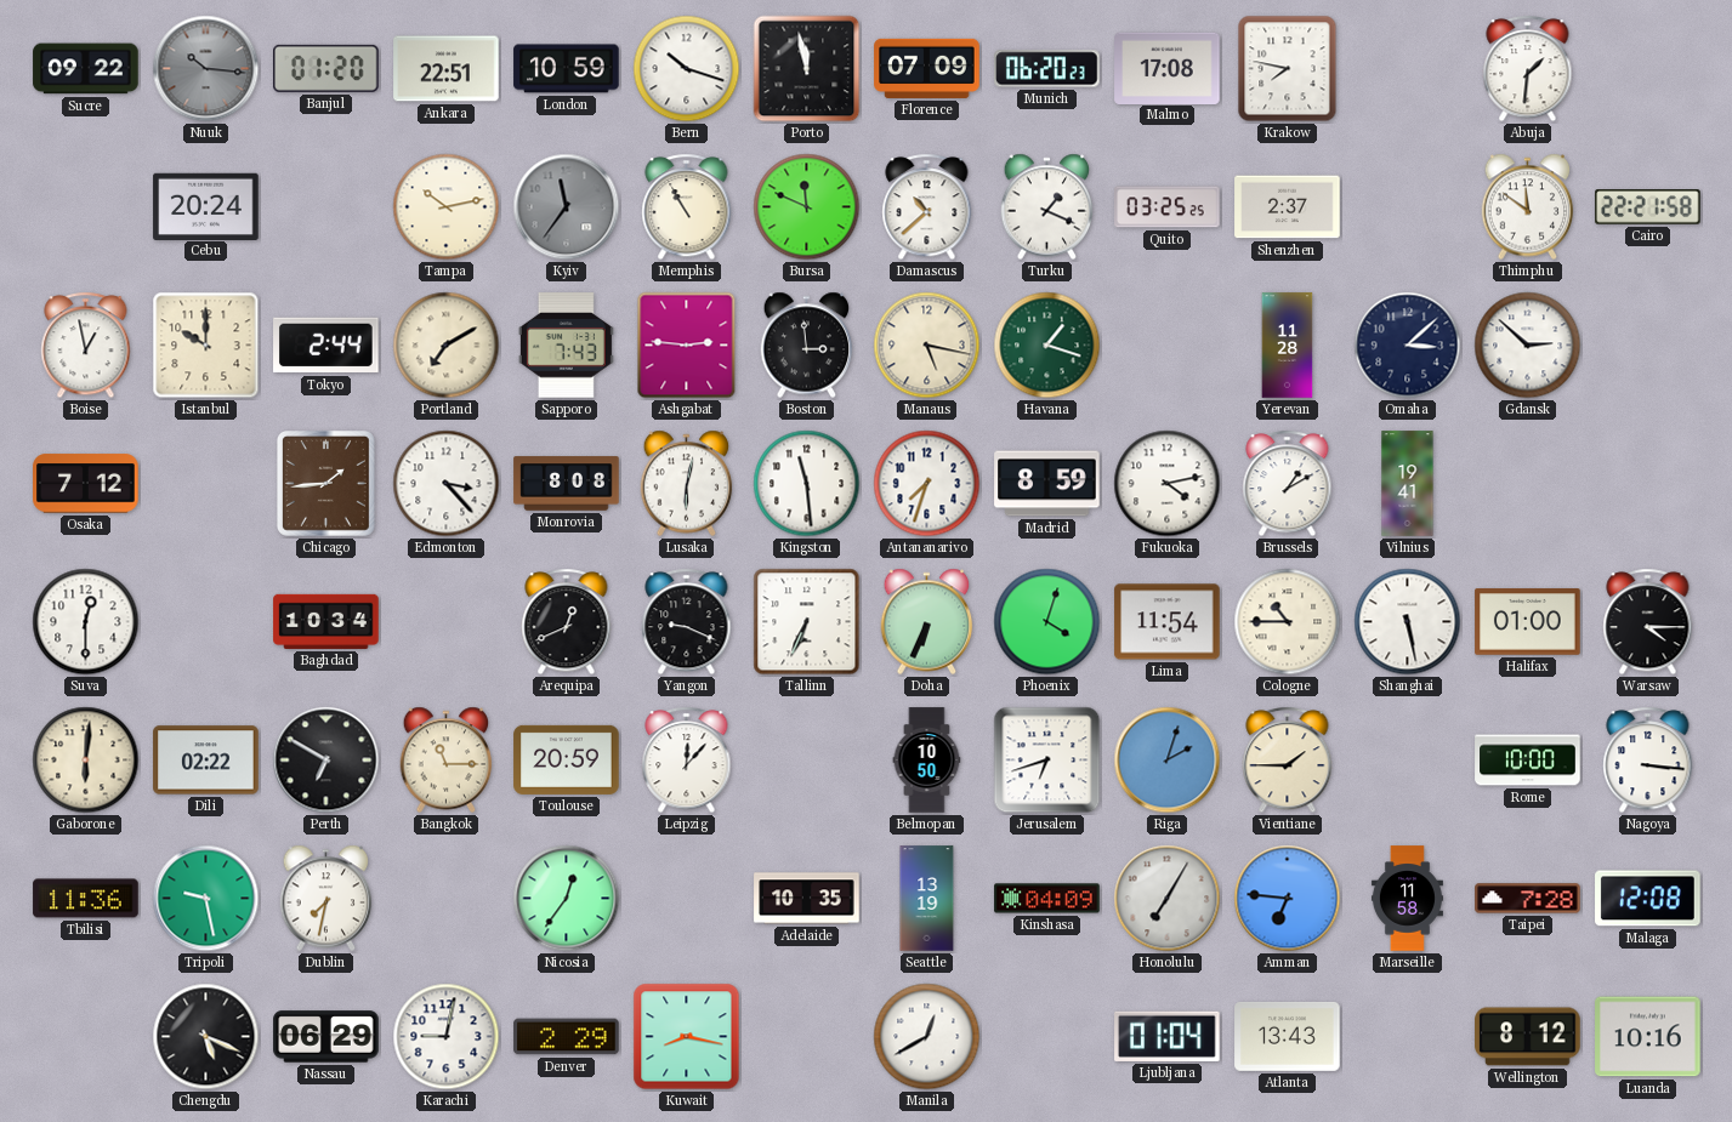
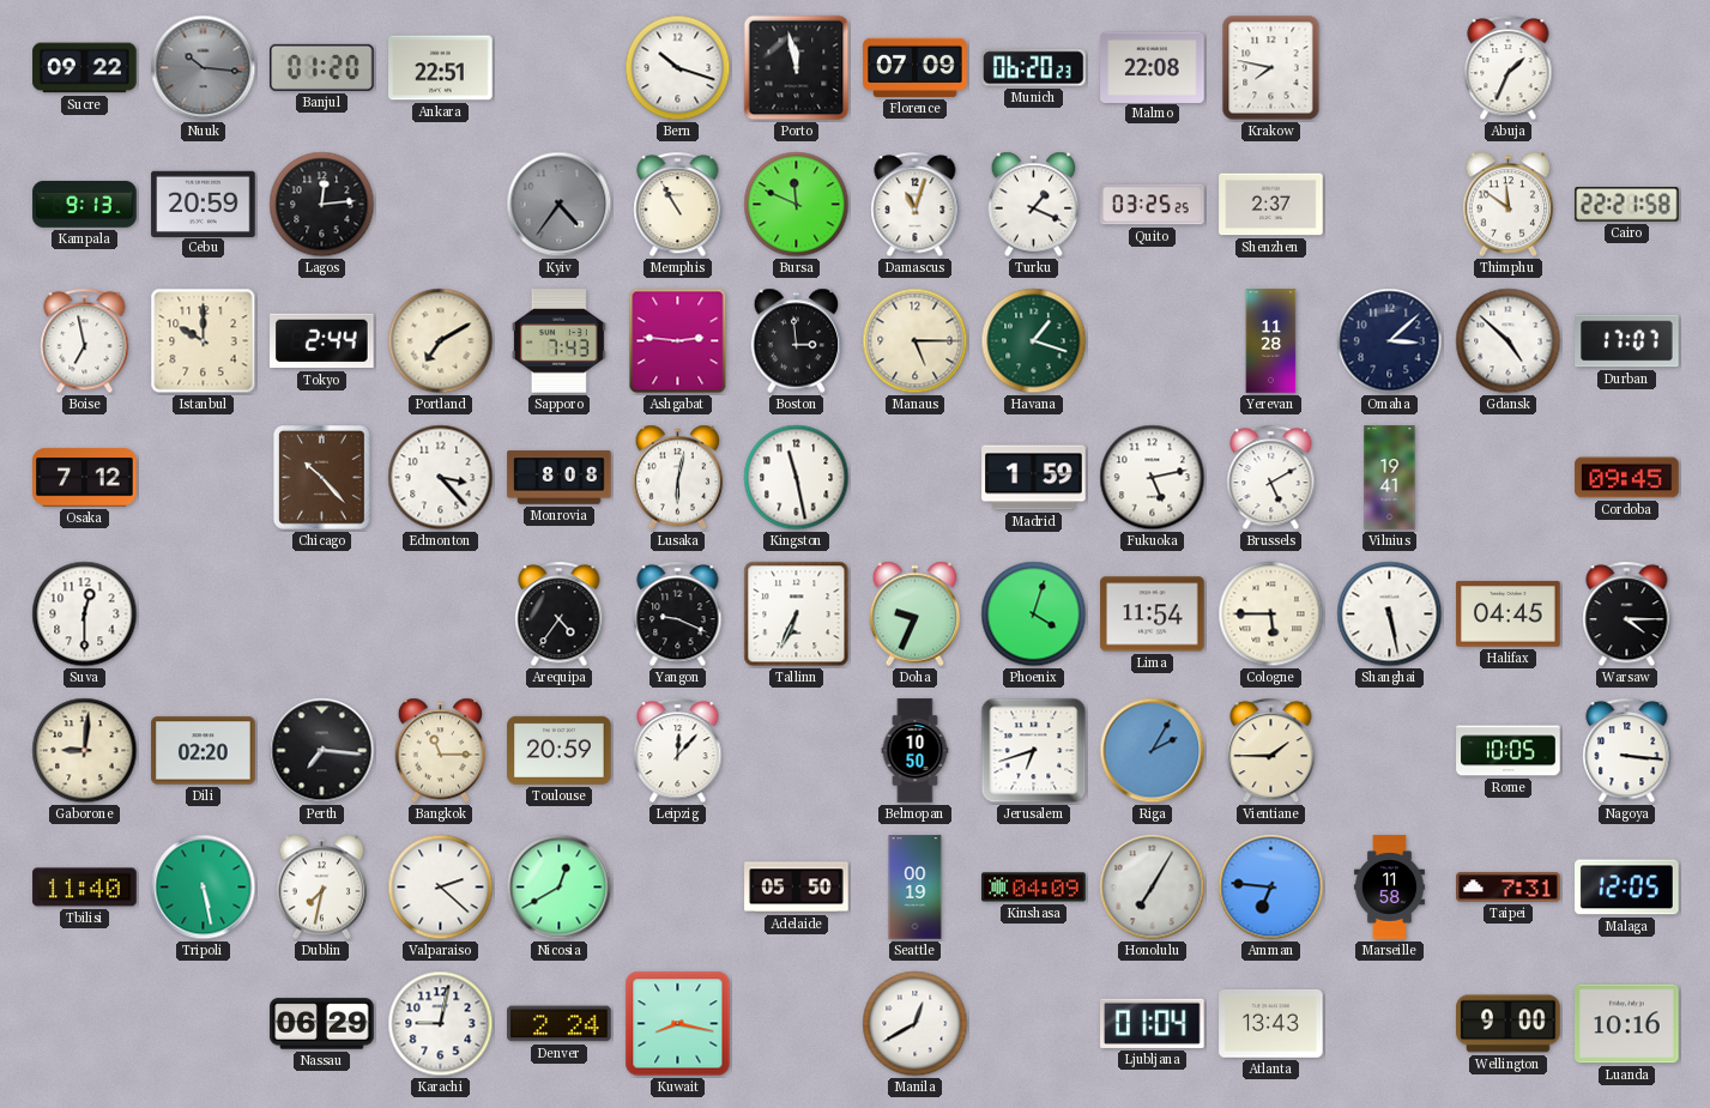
London: 10:59 -> none
Malmo: 17:08 -> 22:08
Abuja: 1:31 -> 1:34
Kampala: none -> 9:13
Cebu: 20:24 -> 20:59
Lagos: none -> 12:14
Tampa: 10:13 -> none
Kyiv: 11:36 -> 4:36
Damascus: 10:38 -> 11:03
Boise: 12:58 -> 6:58
Manaus: 5:17 -> 5:15
Gdansk: 2:52 -> 4:52
Durban: none -> 17:07
Chicago: 1:44 -> 10:23
Kingston: 11:29 -> 11:28
Antananarivo: 7:33 -> none
Madrid: 8:59 -> 1:59
Fukuoka: 4:13 -> 5:13
Brussels: 1:10 -> 5:10
Cordoba: none -> 09:45
Baghdad: 10:34 -> none
Arequipa: 12:41 -> 4:36
Doha: 6:34 -> 9:34
Cologne: 10:45 -> 5:45
Halifax: 01:00 -> 04:45
Gaborone: 6:01 -> 9:01
Dili: 02:22 -> 02:20
Perth: 6:50 -> 7:16
Riga: 2:03 -> 2:05
Rome: 10:00 -> 10:05
Tbilisi: 11:36 -> 11:40
Tripoli: 9:28 -> 5:28
Valparaiso: none -> 2:22
Nicosia: 12:36 -> 12:40
Adelaide: 10:35 -> 05:50
Seattle: 13:19 -> 00:19
Taipei: 7:28 -> 7:31
Malaga: 12:08 -> 12:05
Chengdu: 5:19 -> none
Denver: 2:29 -> 2:24
Wellington: 8:12 -> 9:00
